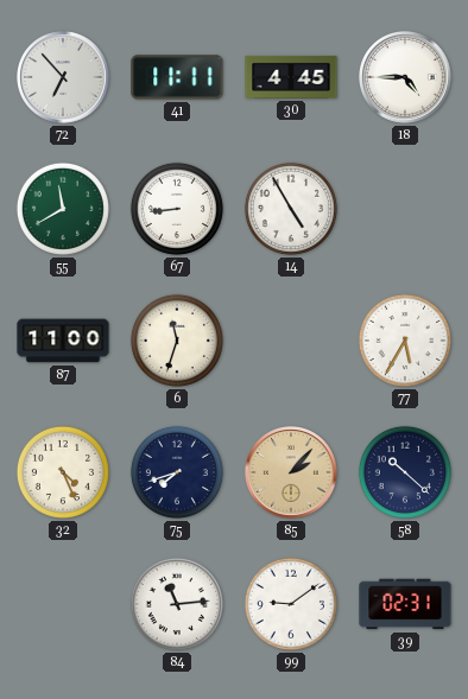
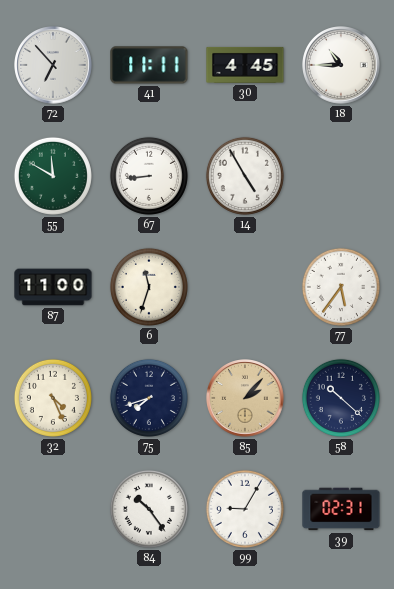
18: 4:45 -> 10:45
55: 11:40 -> 11:50
77: 5:35 -> 5:36
84: 11:14 -> 10:24
99: 9:09 -> 9:05
